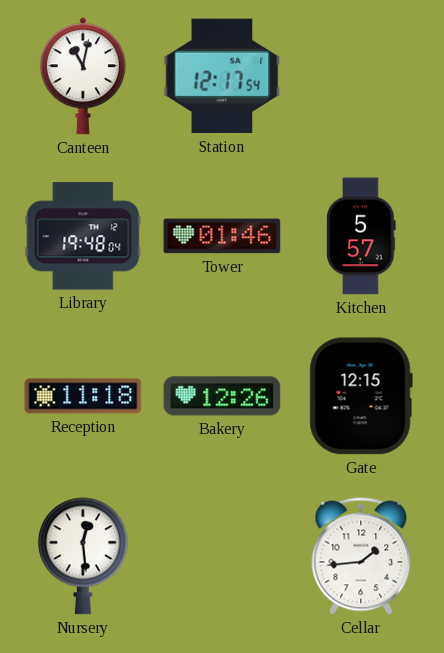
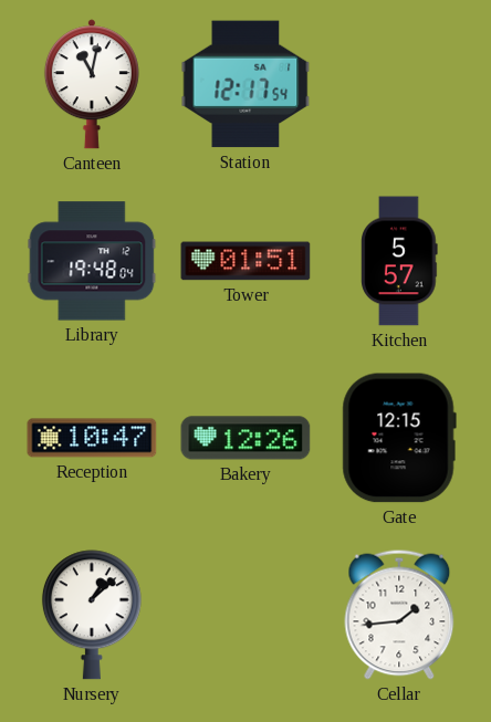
Tower: 01:46 -> 01:51
Reception: 11:18 -> 10:47
Nursery: 12:29 -> 1:08
